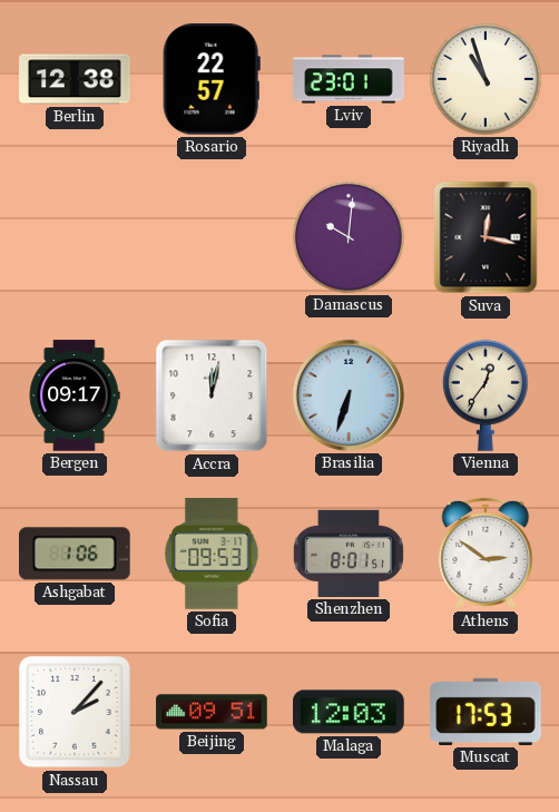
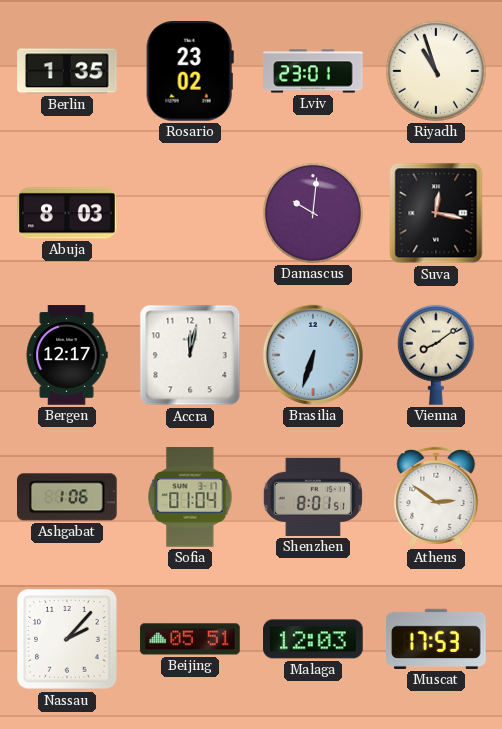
Berlin: 12:38 -> 1:35
Rosario: 22:57 -> 23:02
Abuja: none -> 8:03
Bergen: 09:17 -> 12:17
Vienna: 12:36 -> 8:09
Sofia: 09:53 -> 01:04
Beijing: 09:51 -> 05:51
